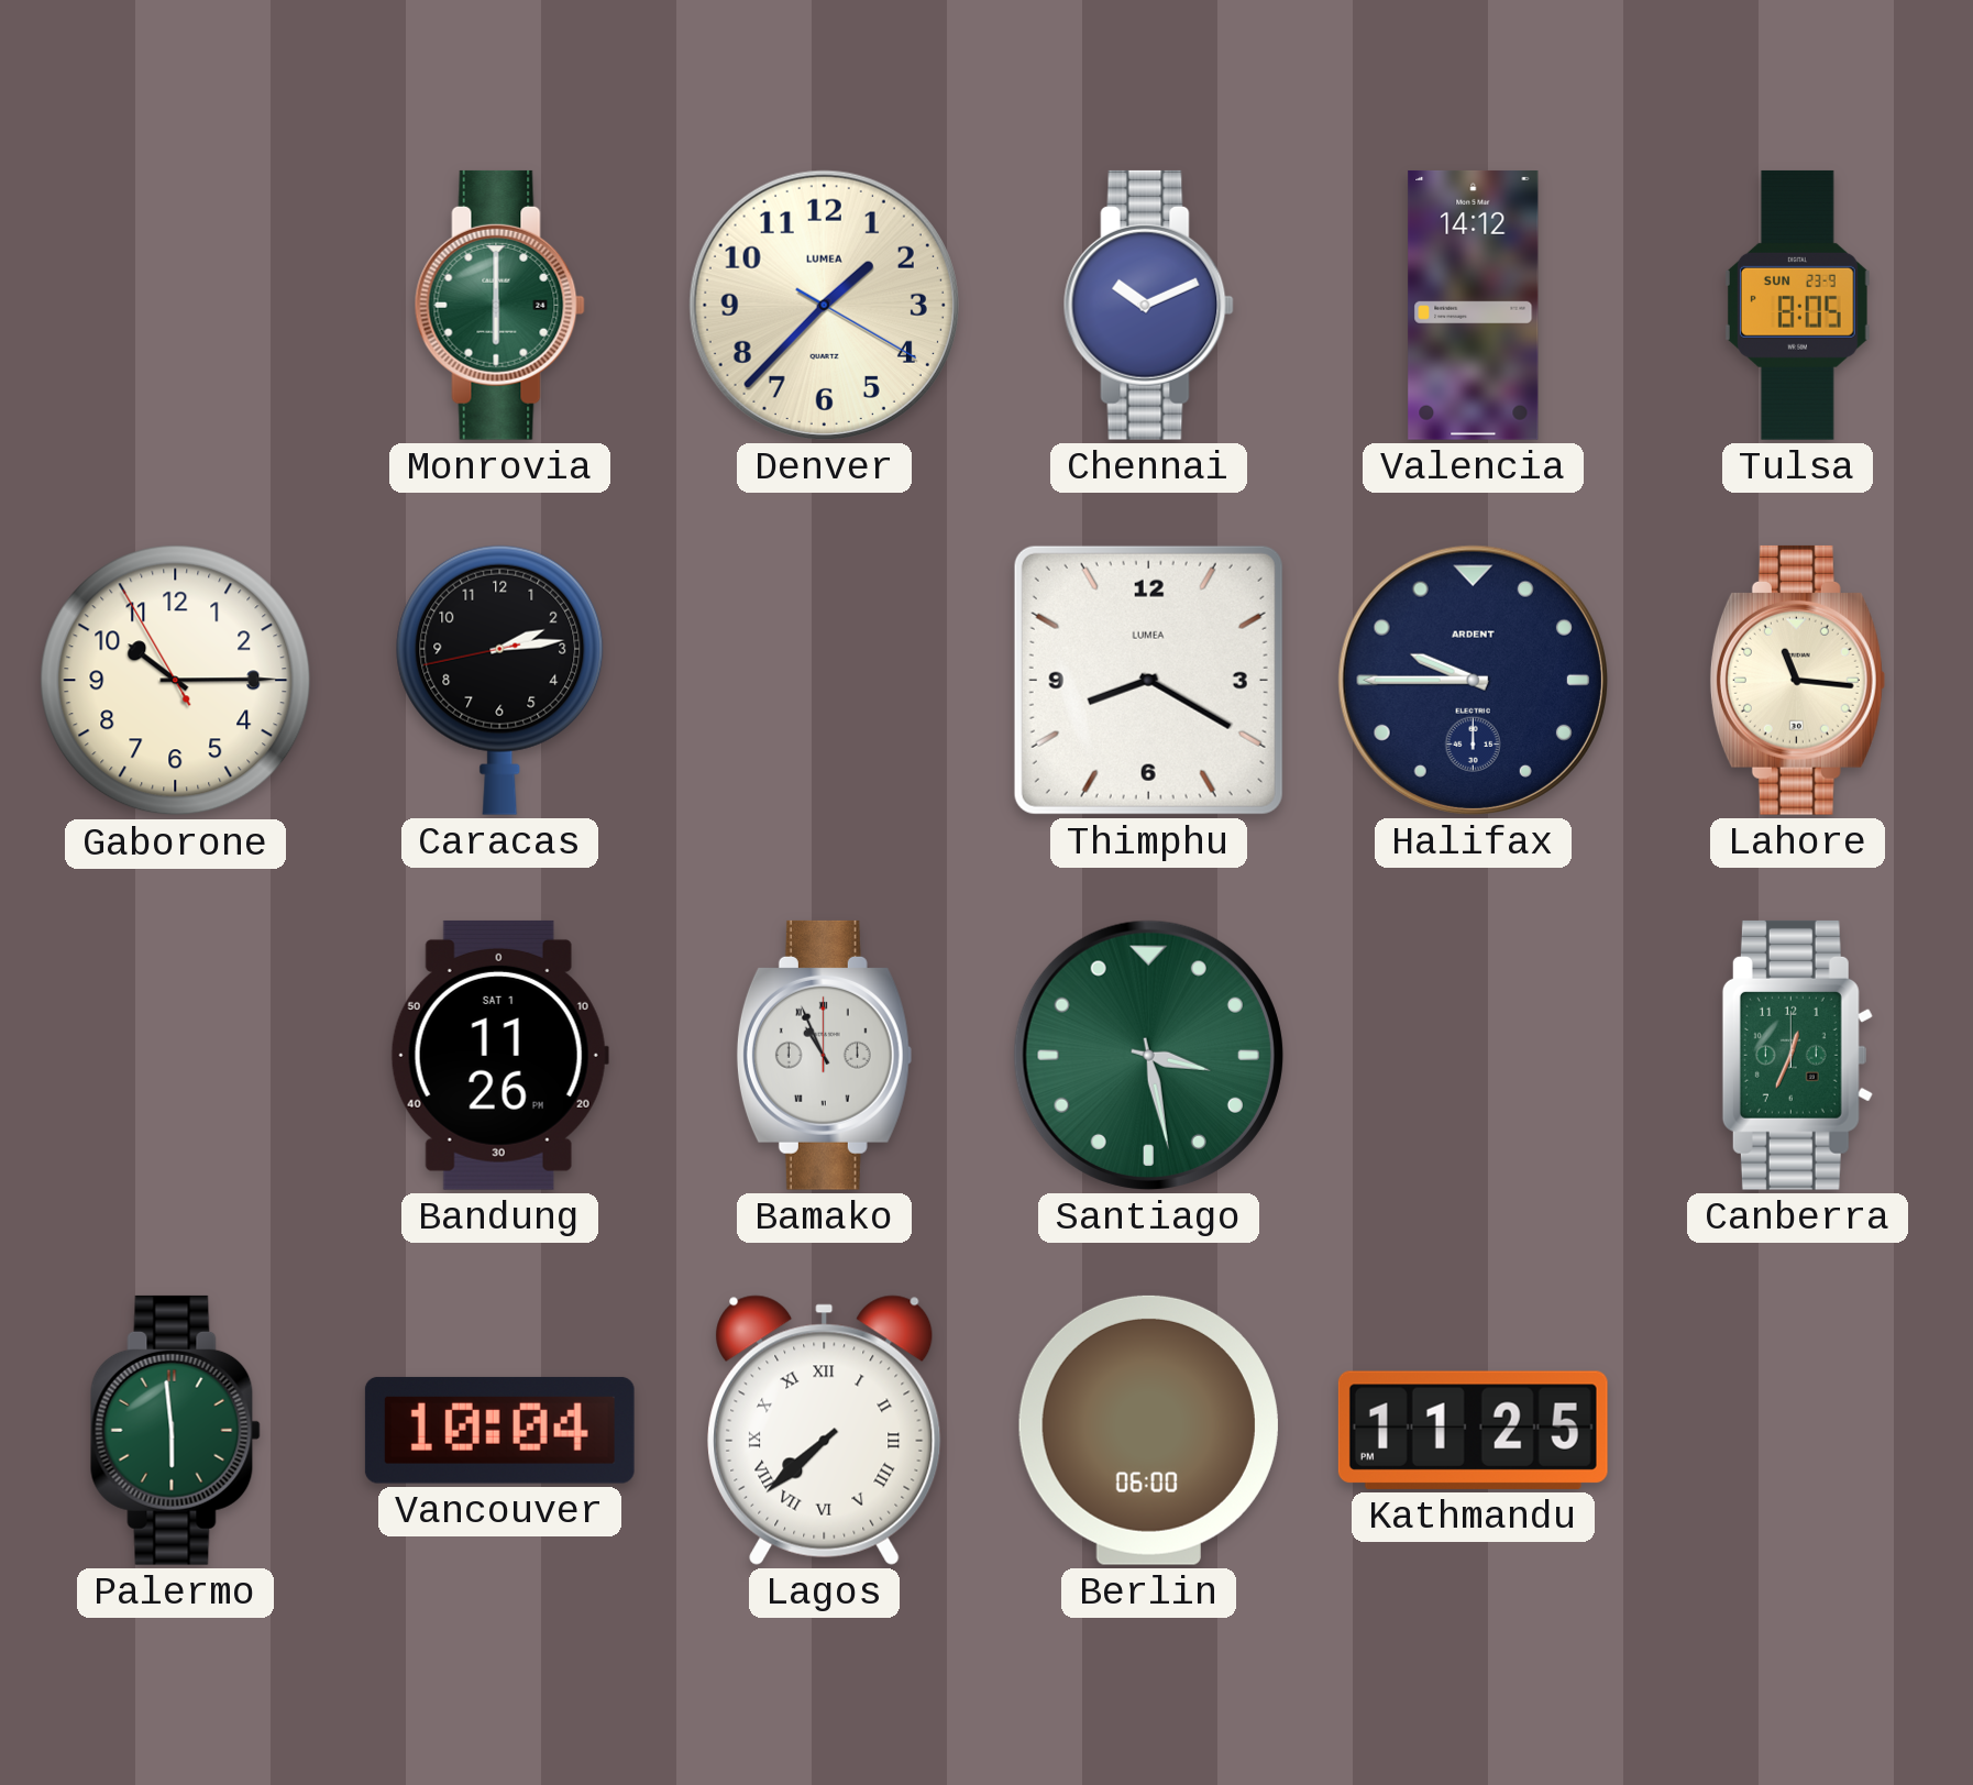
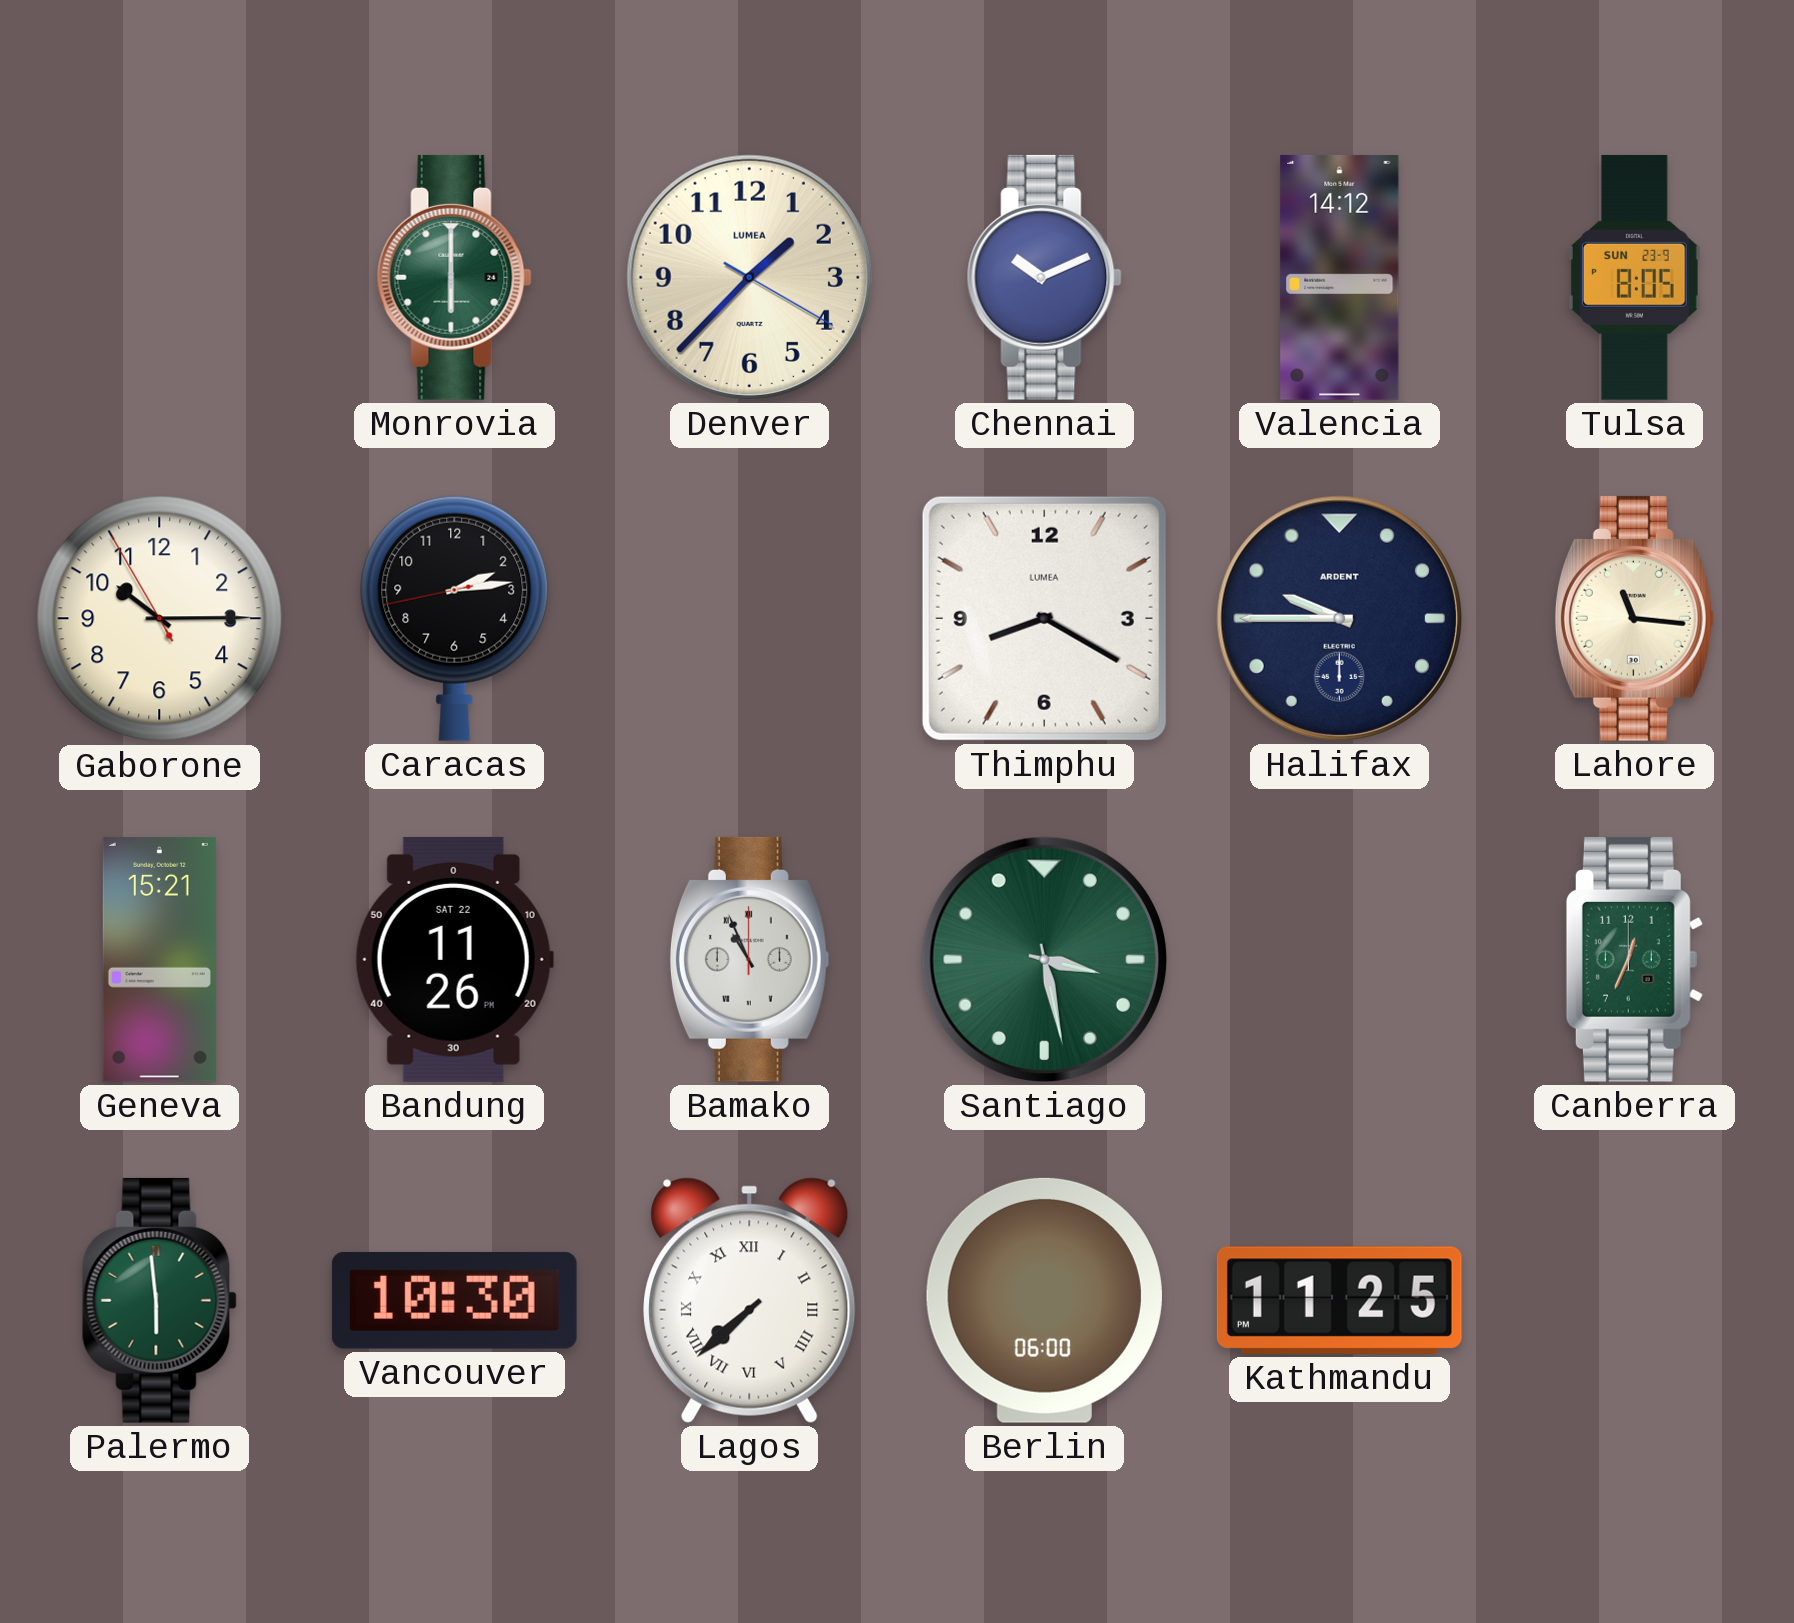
Geneva: none -> 15:21
Bandung date: SAT 1 -> SAT 22
Vancouver: 10:04 -> 10:30
